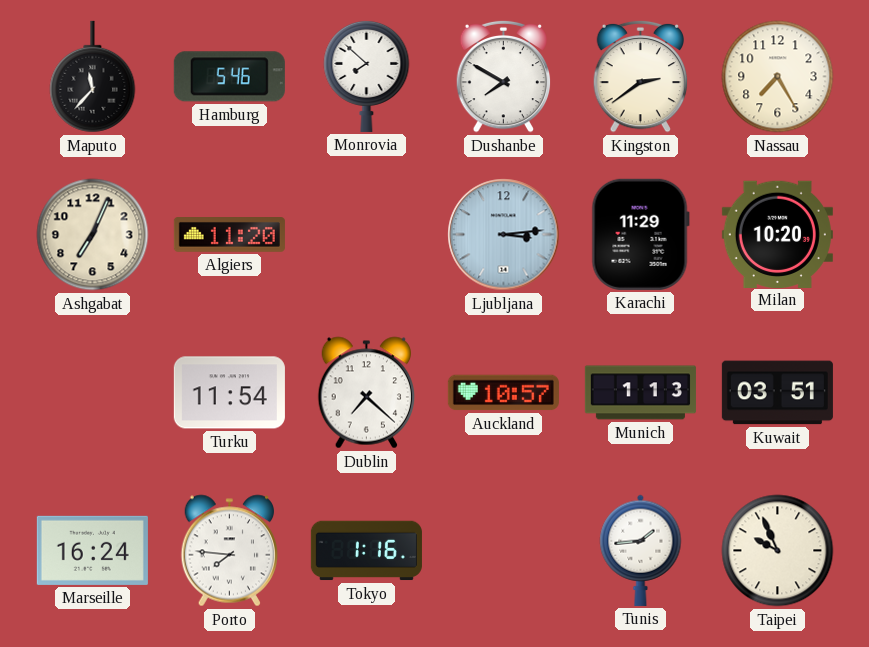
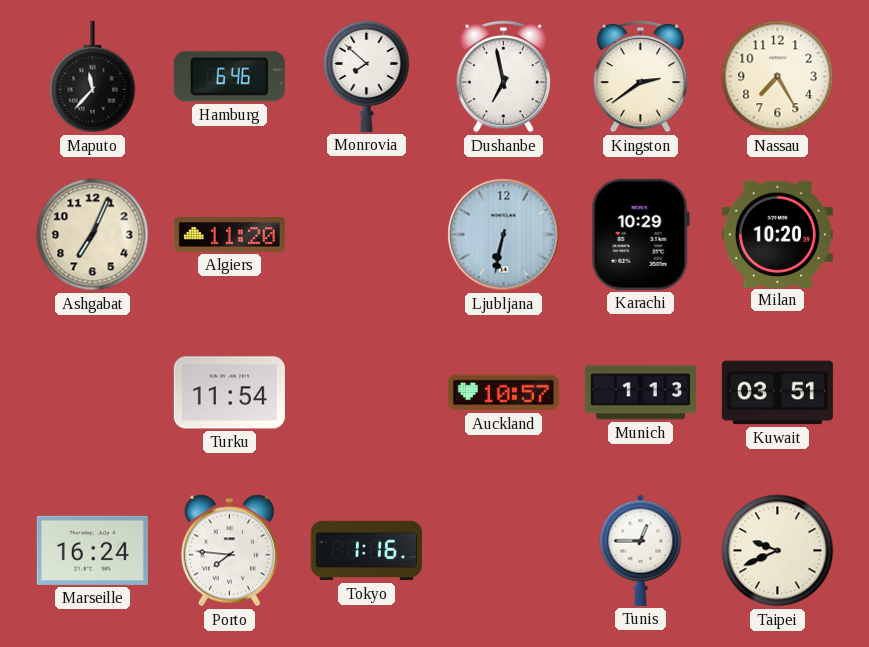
Hamburg: 5:46 -> 6:46
Dushanbe: 7:50 -> 6:58
Ljubljana: 3:14 -> 6:32
Karachi: 11:29 -> 10:29
Dublin: 7:22 -> none
Tunis: 1:44 -> 12:45
Taipei: 9:56 -> 9:41
